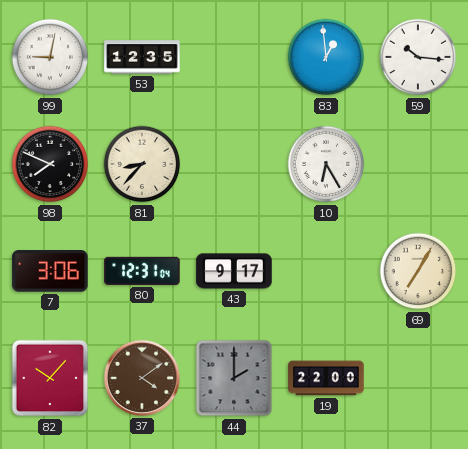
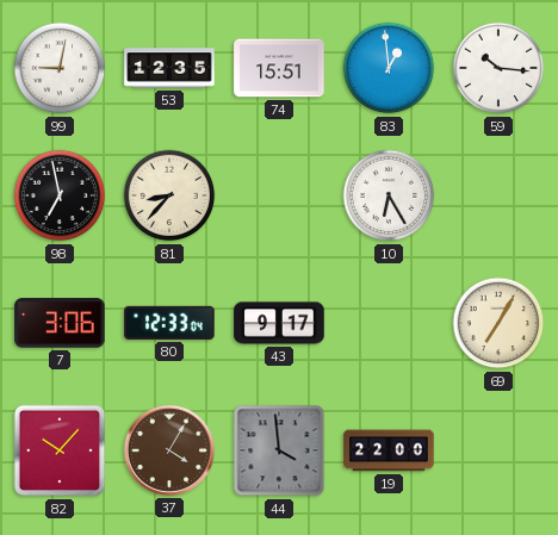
74: none -> 15:51
98: 7:49 -> 6:58
80: 12:31 -> 12:33
37: 4:09 -> 4:05
44: 2:00 -> 3:59
